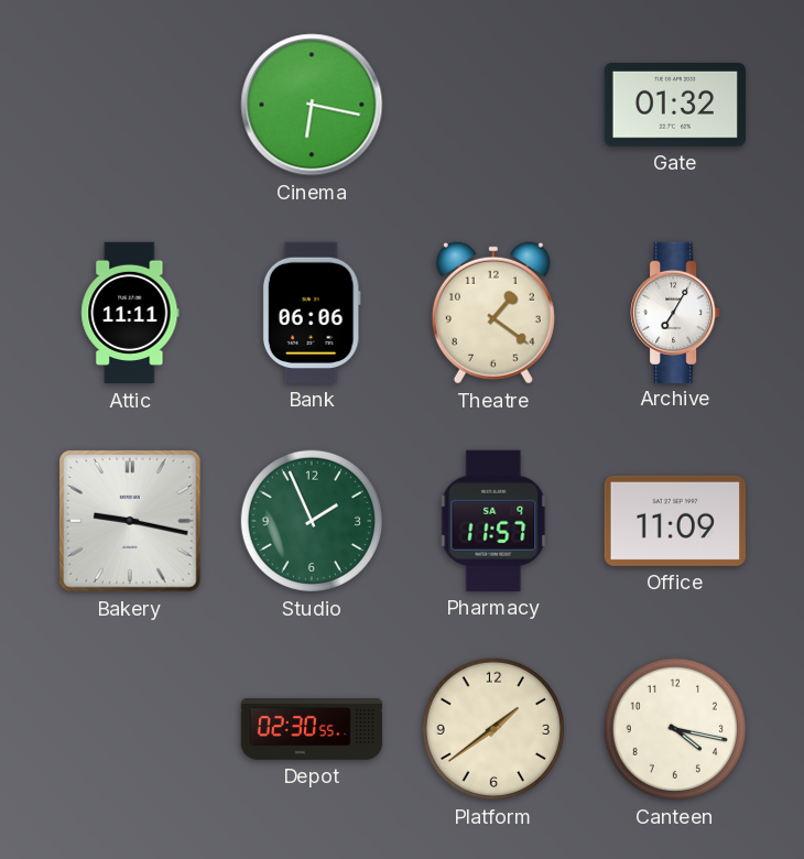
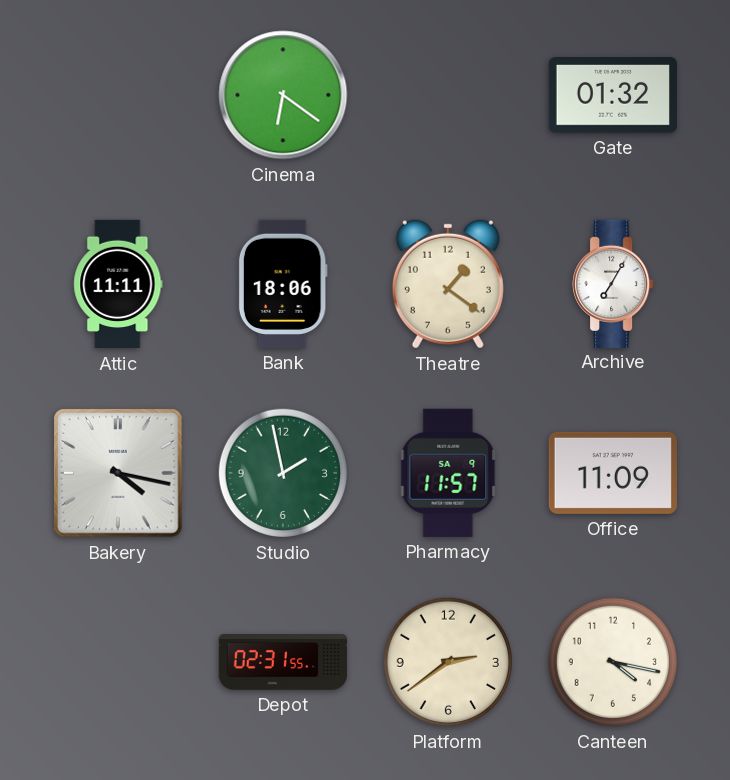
Cinema: 6:17 -> 6:21
Bank: 06:06 -> 18:06
Bakery: 9:17 -> 4:17
Studio: 1:56 -> 1:58
Depot: 02:30 -> 02:31
Platform: 1:39 -> 2:39
